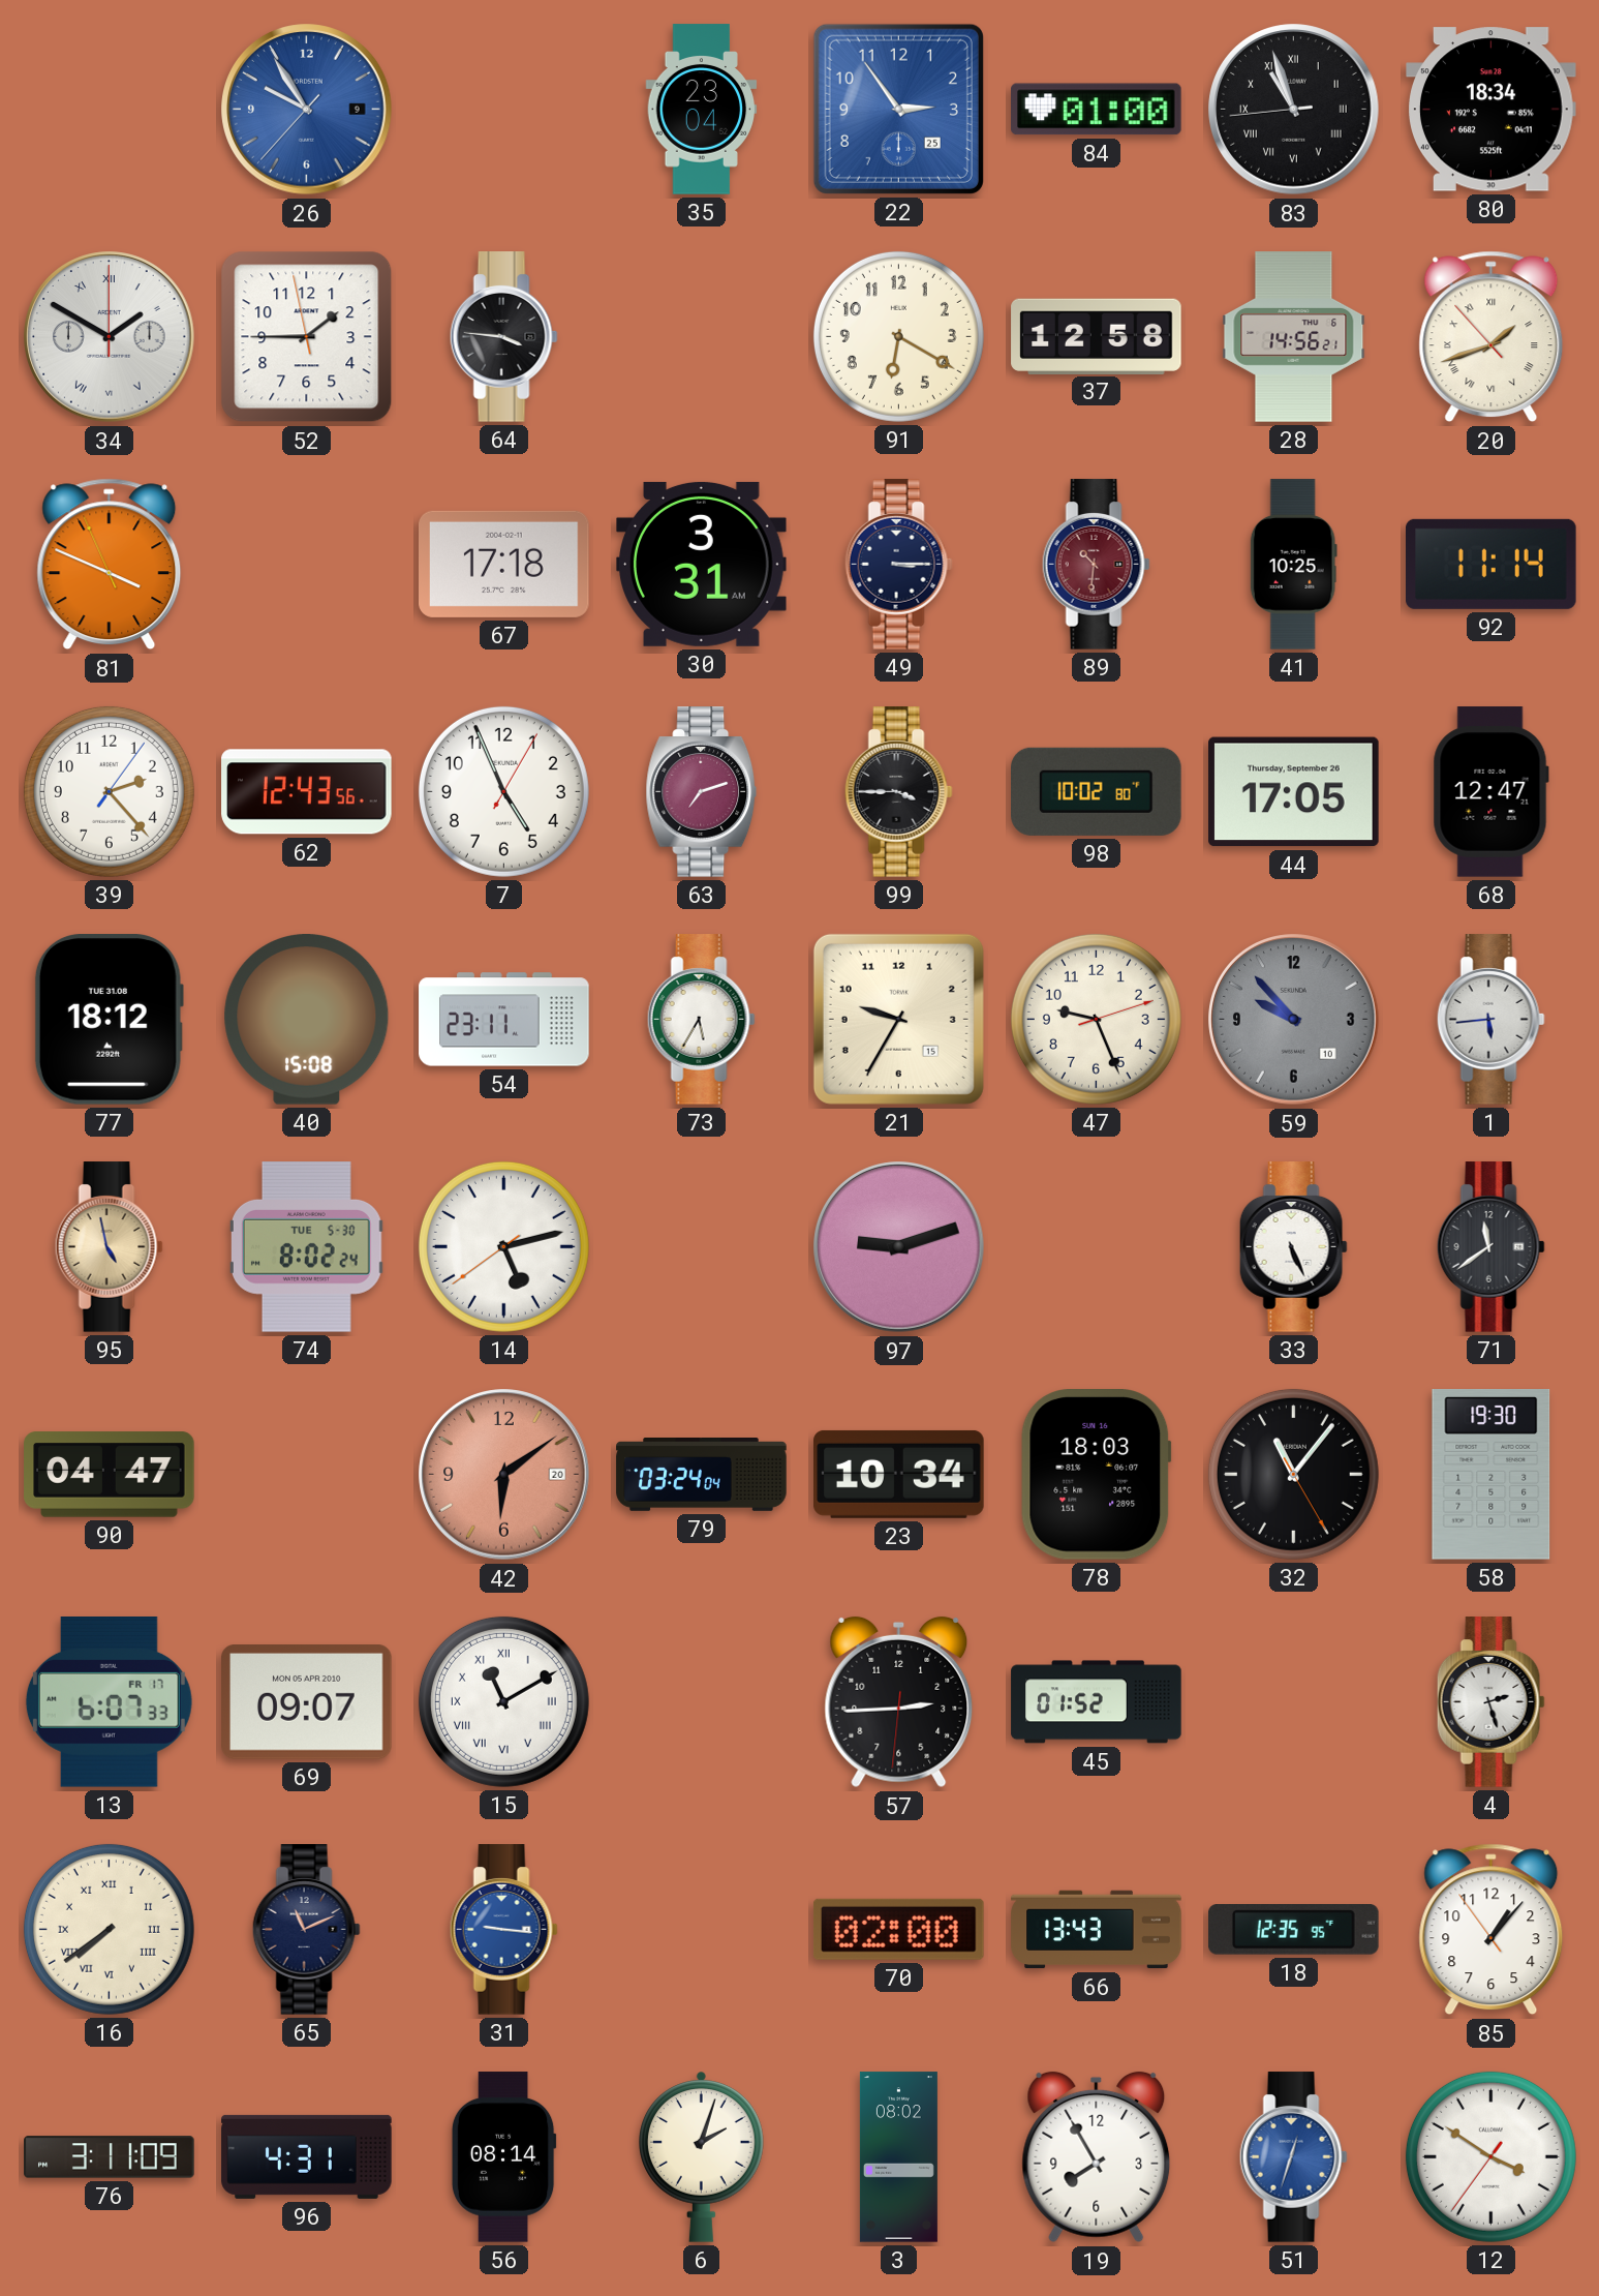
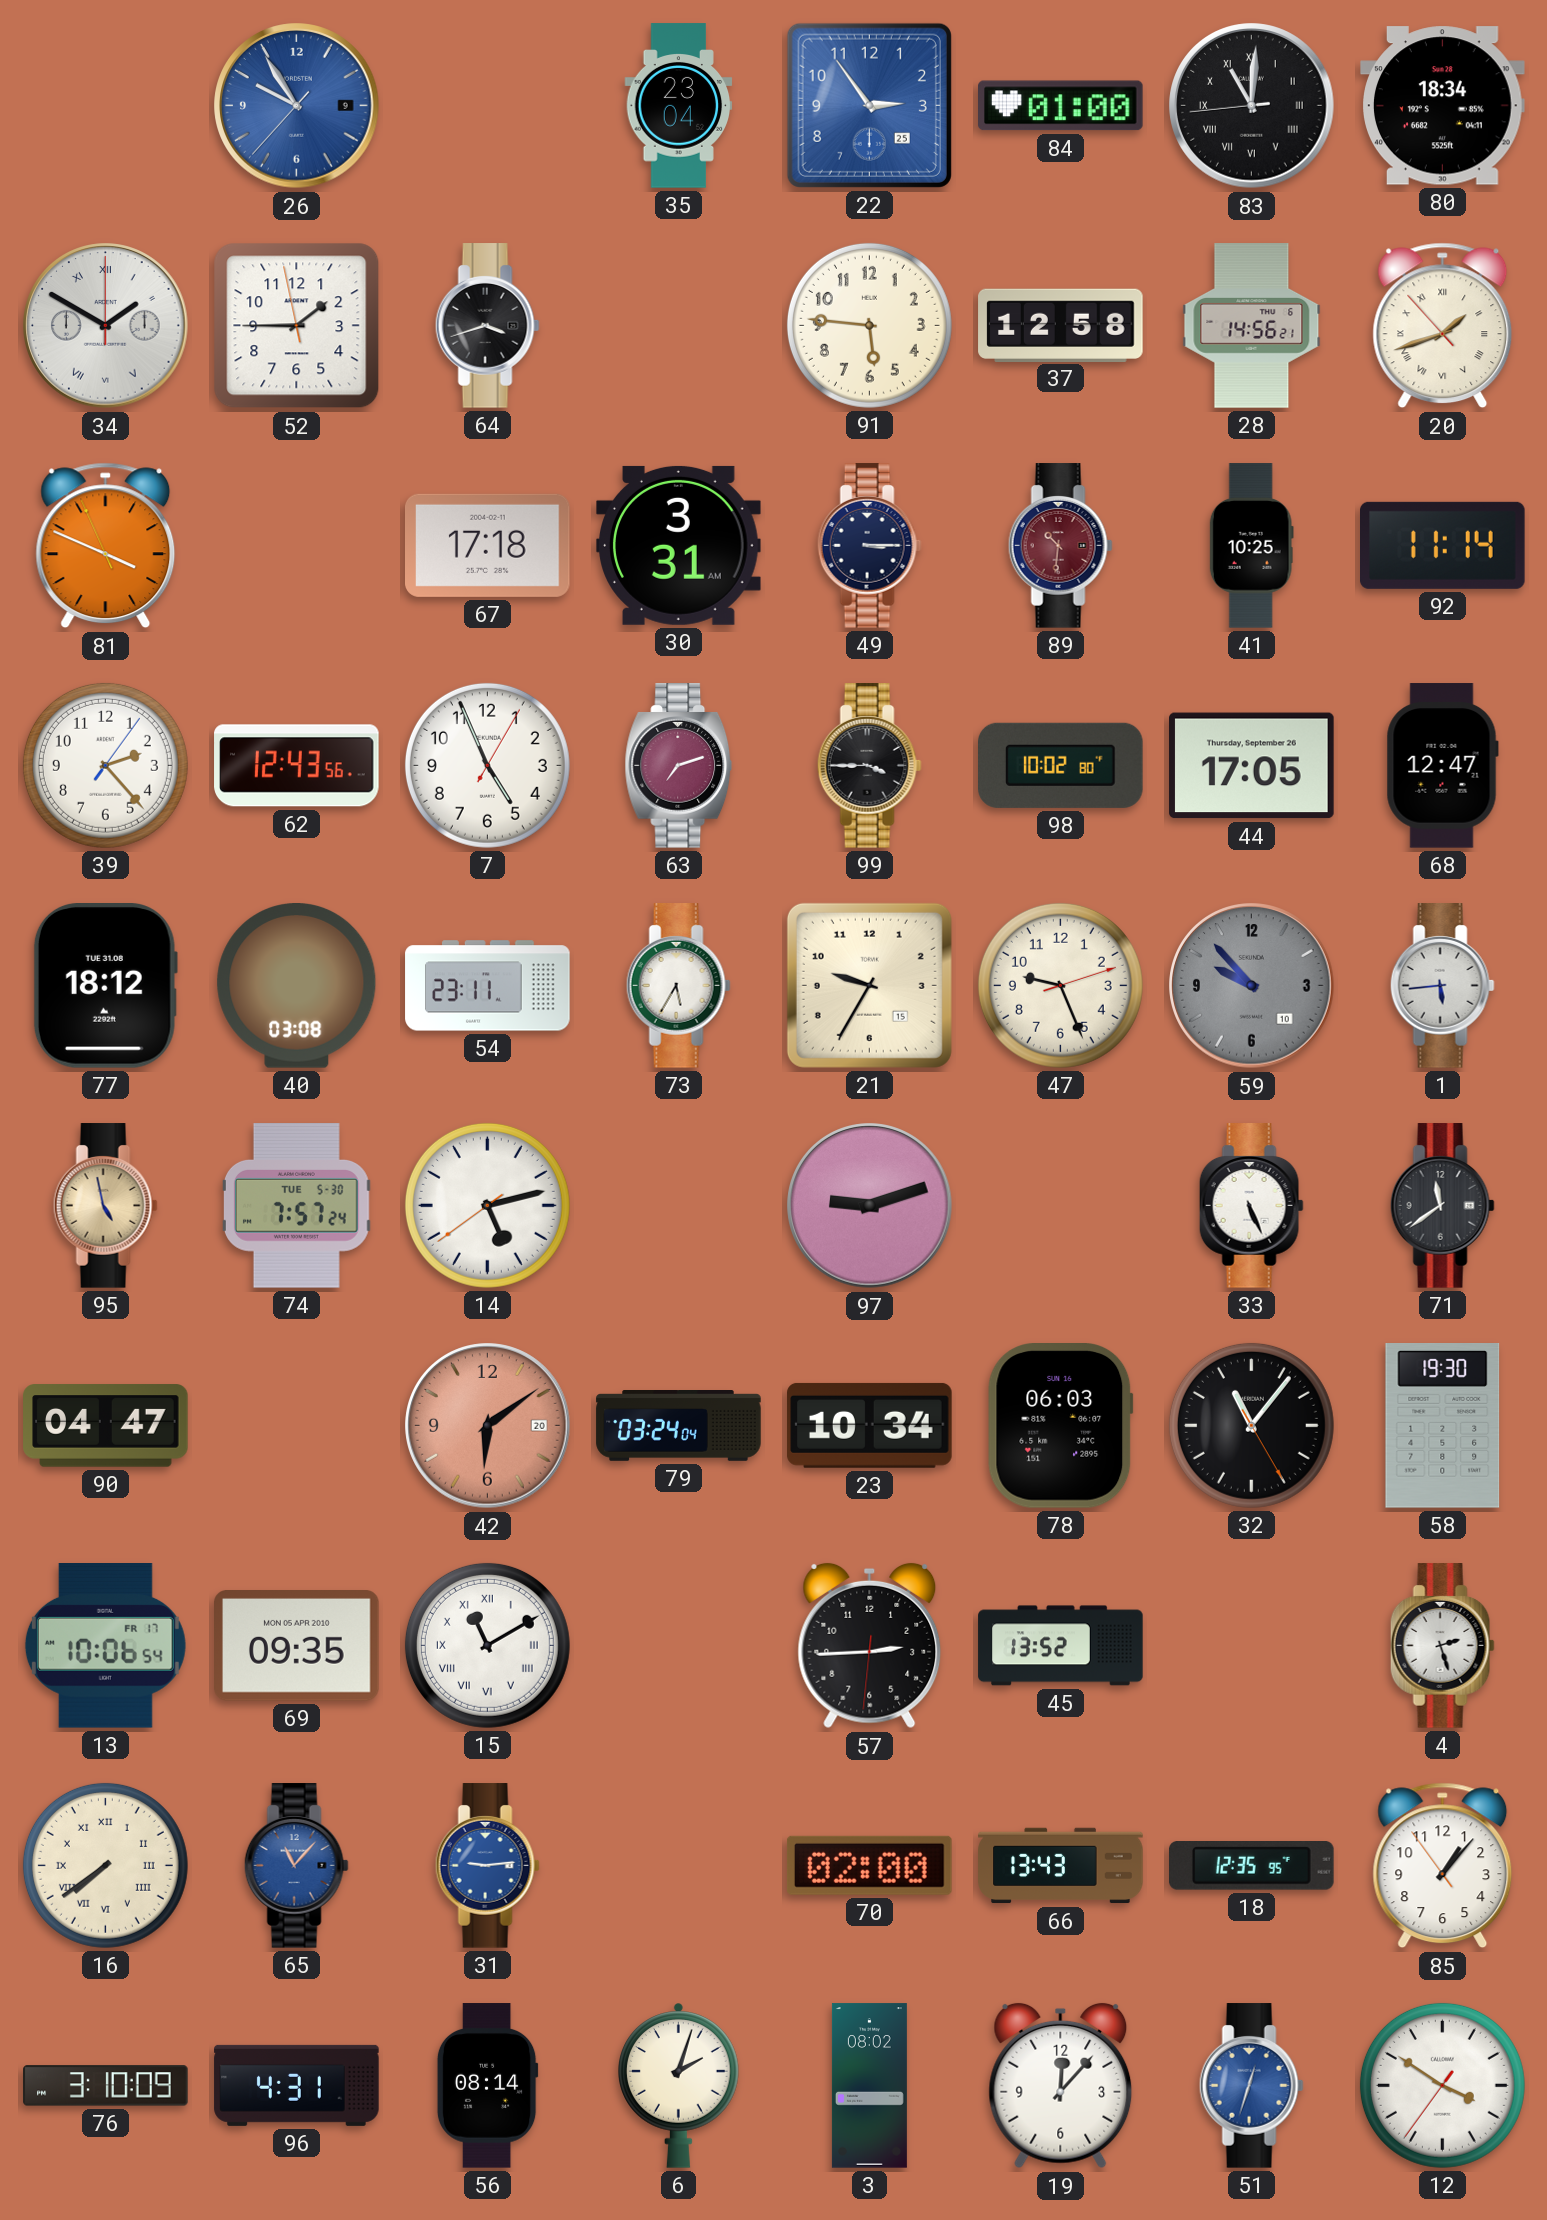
83: 10:56 -> 11:00
64: 3:46 -> 3:42
91: 6:20 -> 5:46
40: 15:08 -> 03:08
74: 8:02 -> 7:57
78: 18:03 -> 06:03
13: 6:07 -> 10:06
69: 09:07 -> 09:35
45: 01:52 -> 13:52
65: 11:11 -> 11:07
65 dial: navy -> blue
31: 9:16 -> 9:14
76: 3:11 -> 3:10
19: 7:55 -> 12:07
